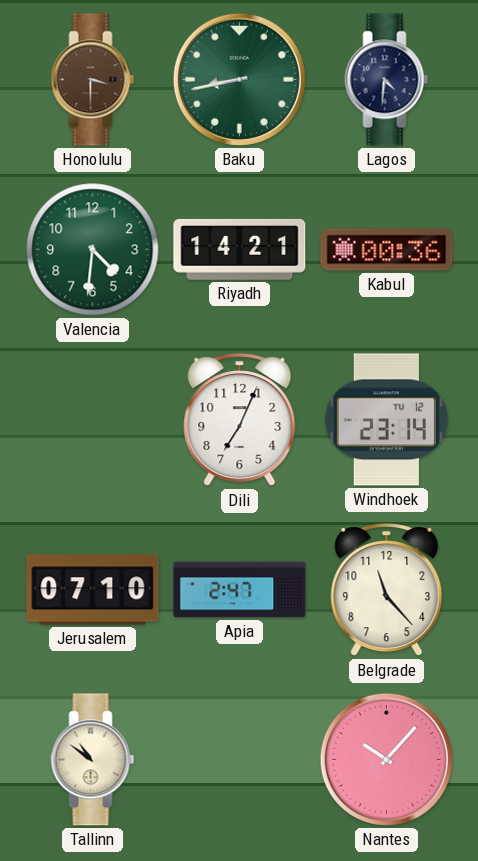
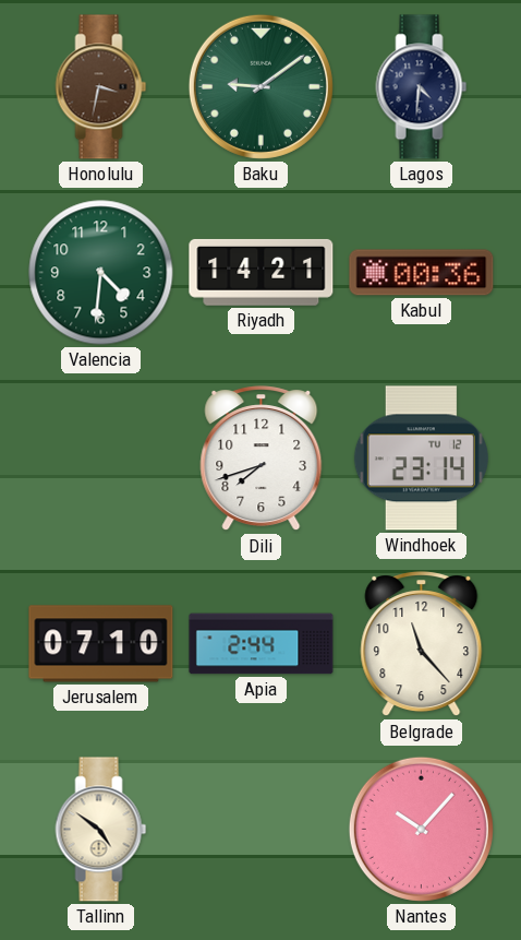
Honolulu: 3:30 -> 3:32
Baku: 8:43 -> 9:09
Dili: 7:04 -> 7:42
Apia: 2:47 -> 2:44
Tallinn: 10:51 -> 4:51
